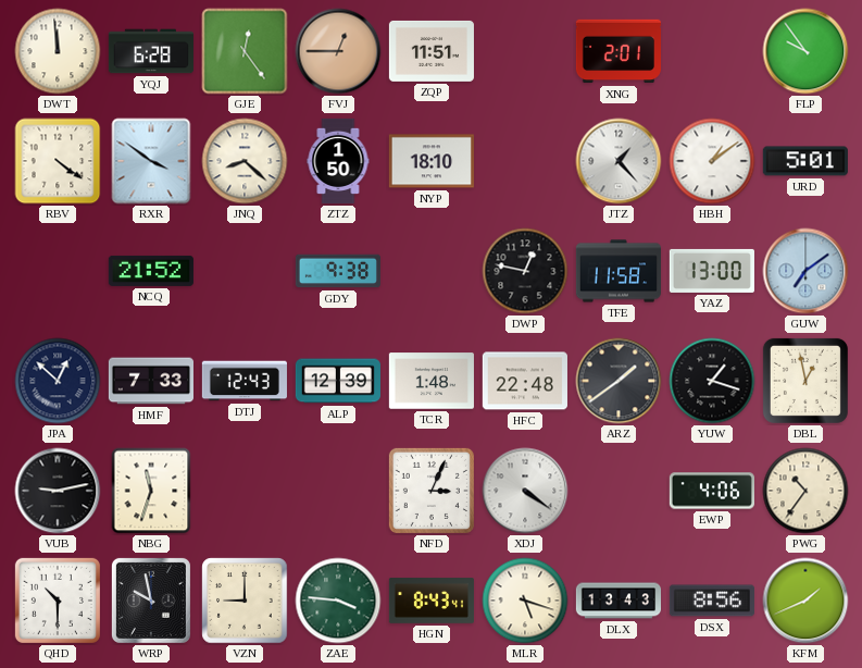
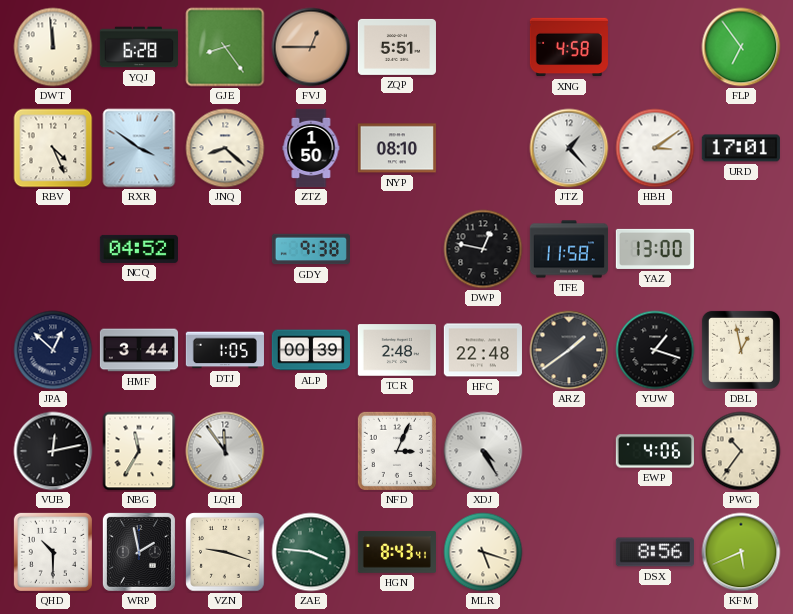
GJE: 12:24 -> 8:24
ZQP: 11:51 -> 5:51
XNG: 2:01 -> 4:58
FLP: 9:54 -> 6:54
RBV: 4:21 -> 4:26
NYP: 18:10 -> 08:10
HBH: 1:09 -> 3:09
URD: 5:01 -> 17:01
NCQ: 21:52 -> 04:52
GUW: 7:09 -> none
HMF: 7:33 -> 3:44
DTJ: 12:43 -> 1:05
ALP: 12:39 -> 00:39
TCR: 1:48 -> 2:48
VUB: 9:13 -> 12:13
NBG: 11:33 -> 11:35
LQH: none -> 11:54
XDJ: 4:21 -> 4:25
WRP: 9:58 -> 1:58
VZN: 9:00 -> 9:18
DLX: 13:43 -> none
KFM: 1:41 -> 5:41
